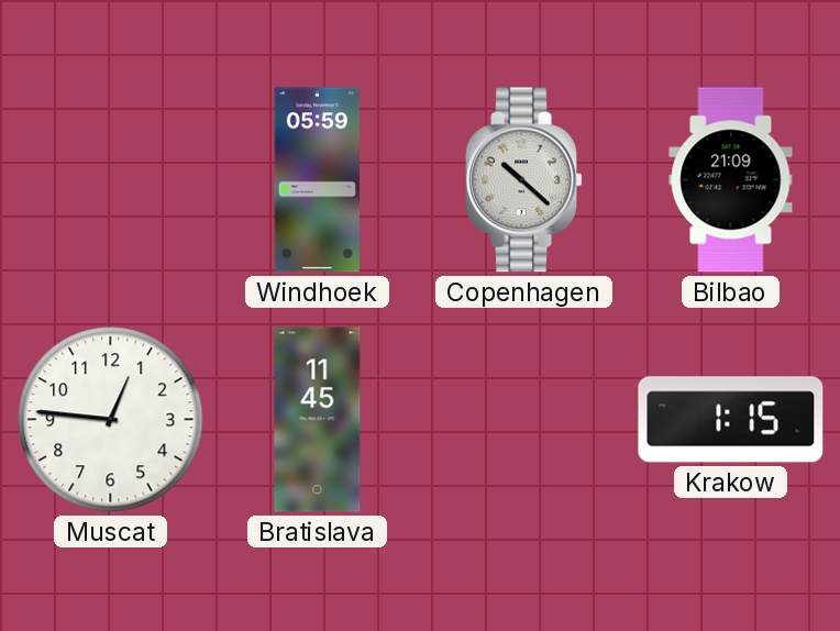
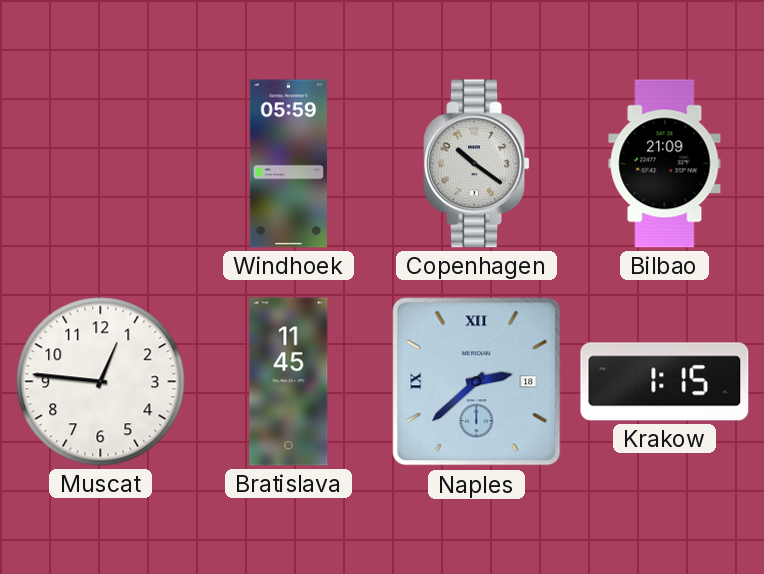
Copenhagen: 10:22 -> 10:21
Naples: none -> 2:38
